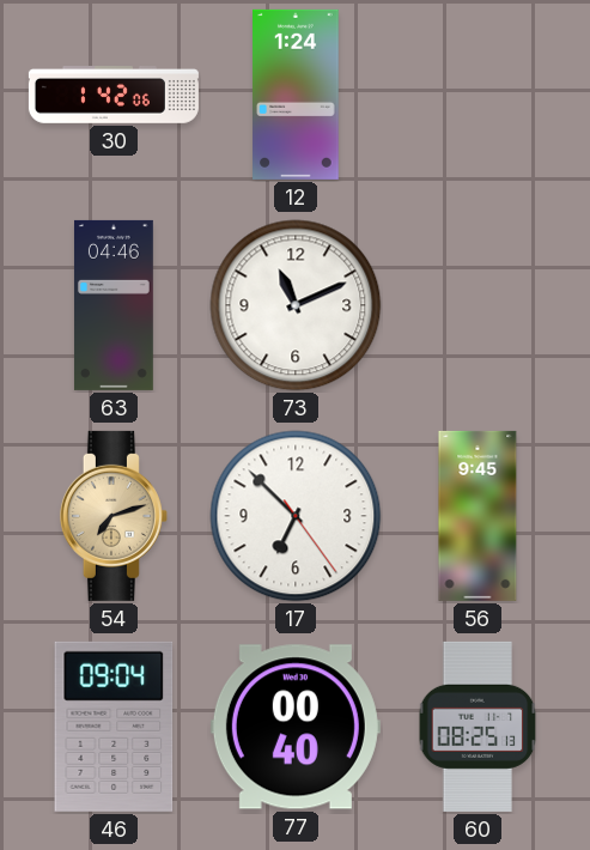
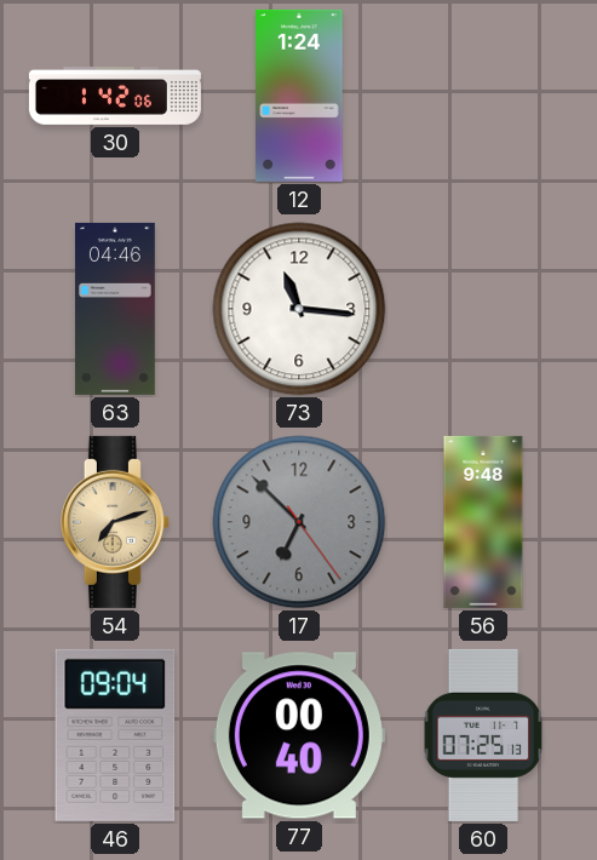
73: 11:11 -> 11:16
17 dial: white -> grey
56: 9:45 -> 9:48
60: 08:25 -> 07:25
